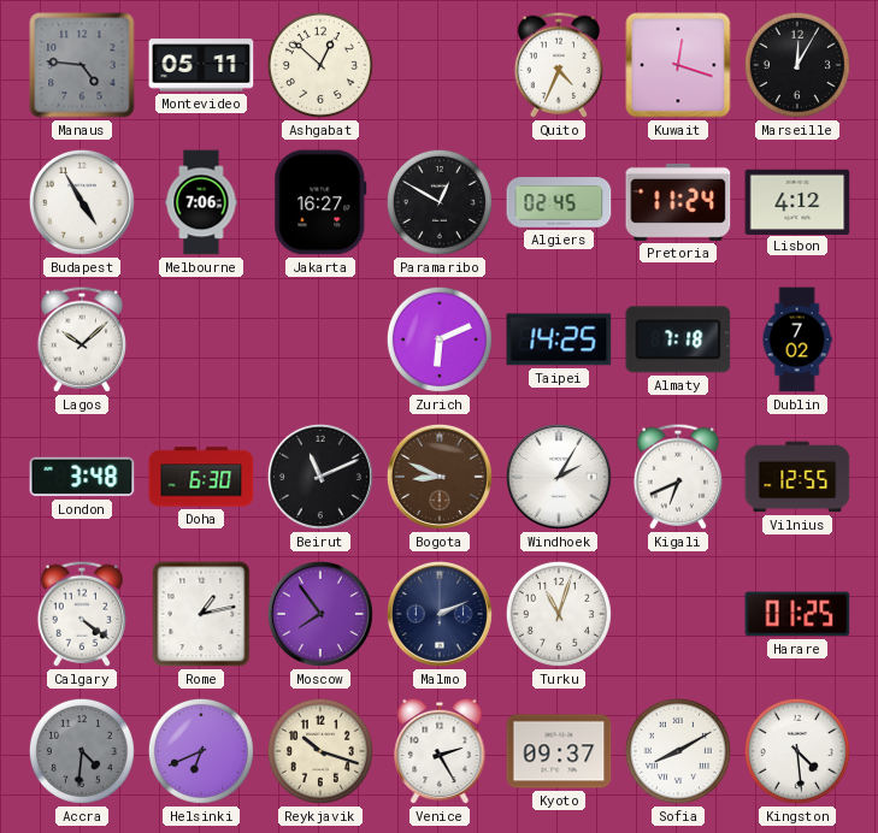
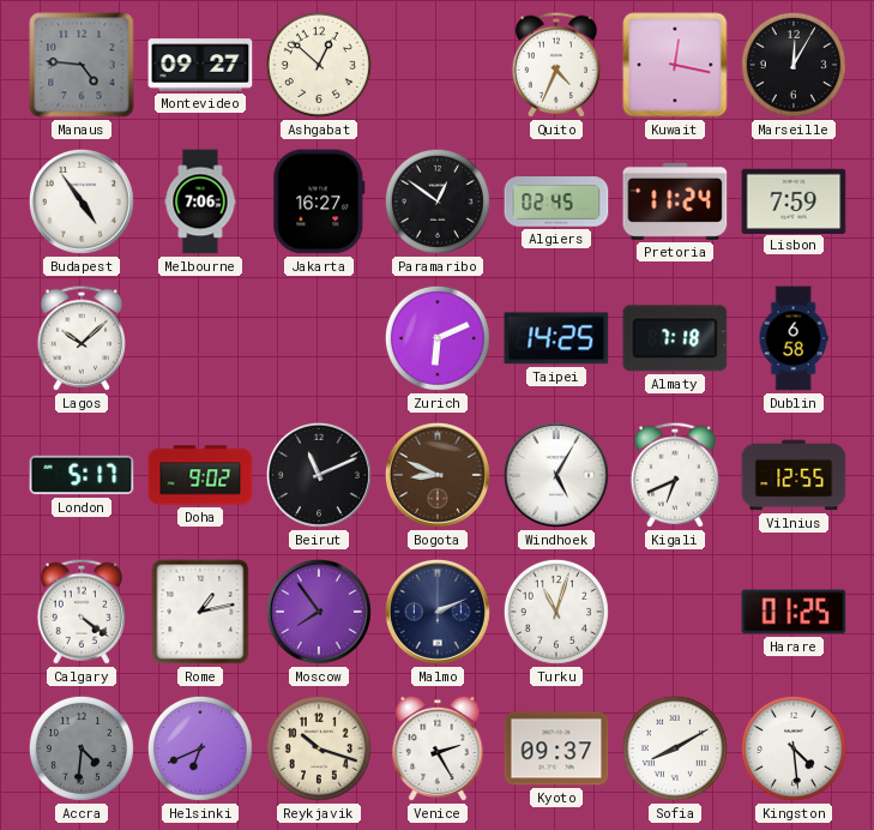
Montevideo: 05:11 -> 09:27
Kuwait: 12:18 -> 12:17
Budapest: 4:55 -> 4:54
Paramaribo: 12:50 -> 12:51
Lisbon: 4:12 -> 7:59
Dublin: 7:02 -> 6:58
London: 3:48 -> 5:17
Doha: 6:30 -> 9:02
Windhoek: 2:05 -> 5:05
